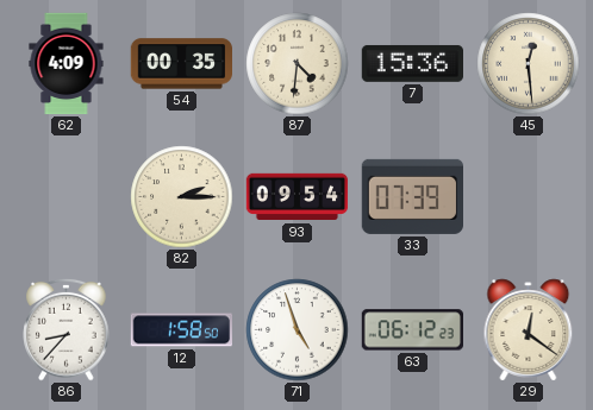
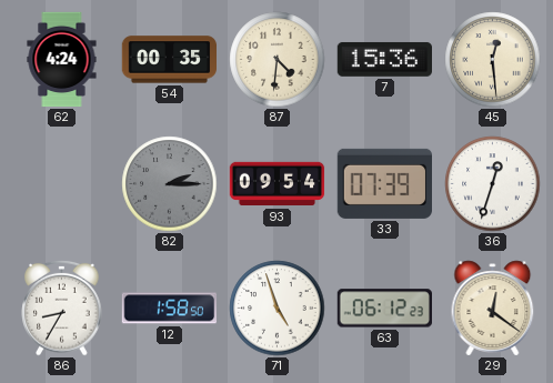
62: 4:09 -> 4:24
82 dial: cream -> grey
36: none -> 12:33
86: 8:37 -> 8:35
